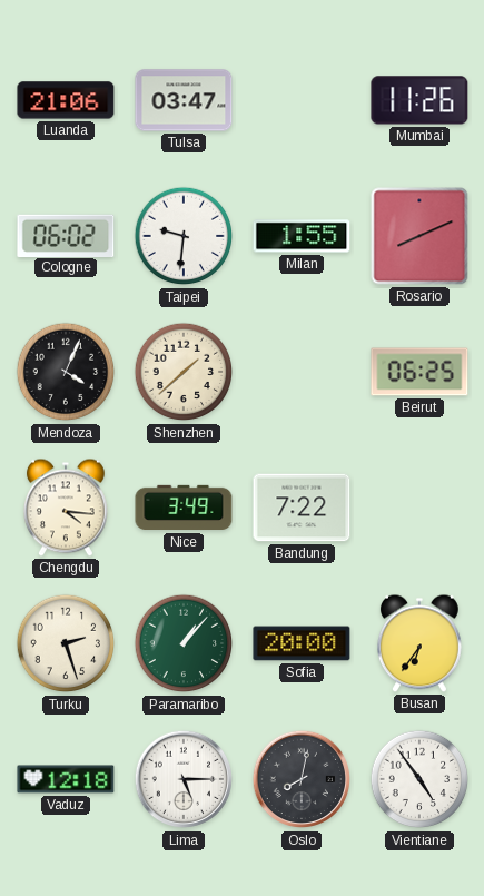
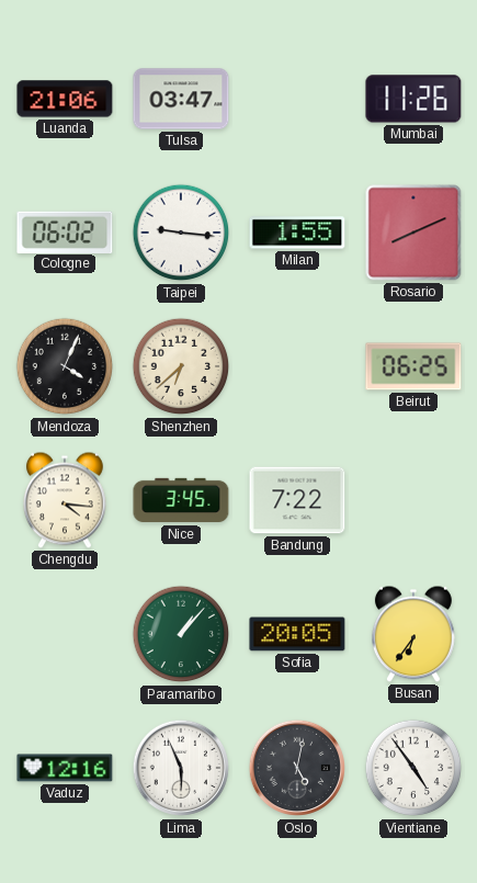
Taipei: 9:31 -> 9:16
Shenzhen: 1:38 -> 6:38
Nice: 3:49 -> 3:45
Turku: 2:27 -> none
Sofia: 20:00 -> 20:05
Vaduz: 12:18 -> 12:16
Lima: 5:15 -> 5:56
Oslo: 8:02 -> 5:02
